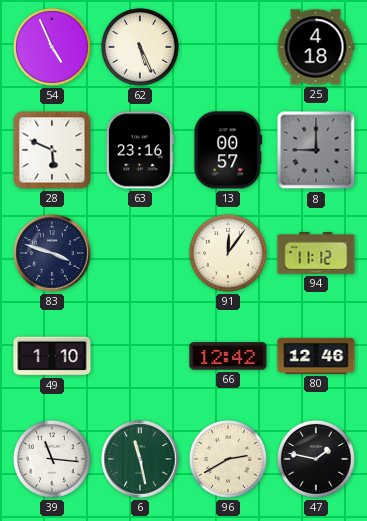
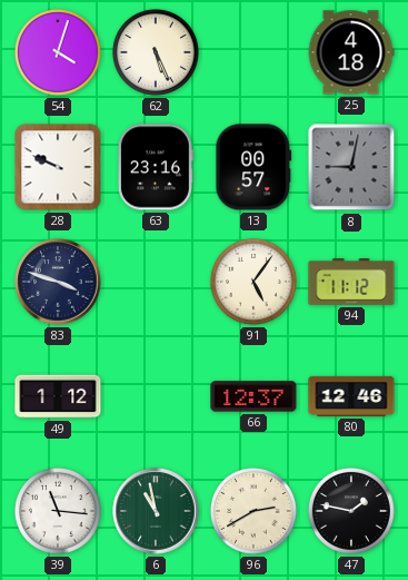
54: 4:56 -> 4:03
28: 5:49 -> 9:49
8: 9:00 -> 9:02
91: 12:06 -> 5:06
49: 1:10 -> 1:12
66: 12:42 -> 12:37
6: 11:28 -> 10:58
